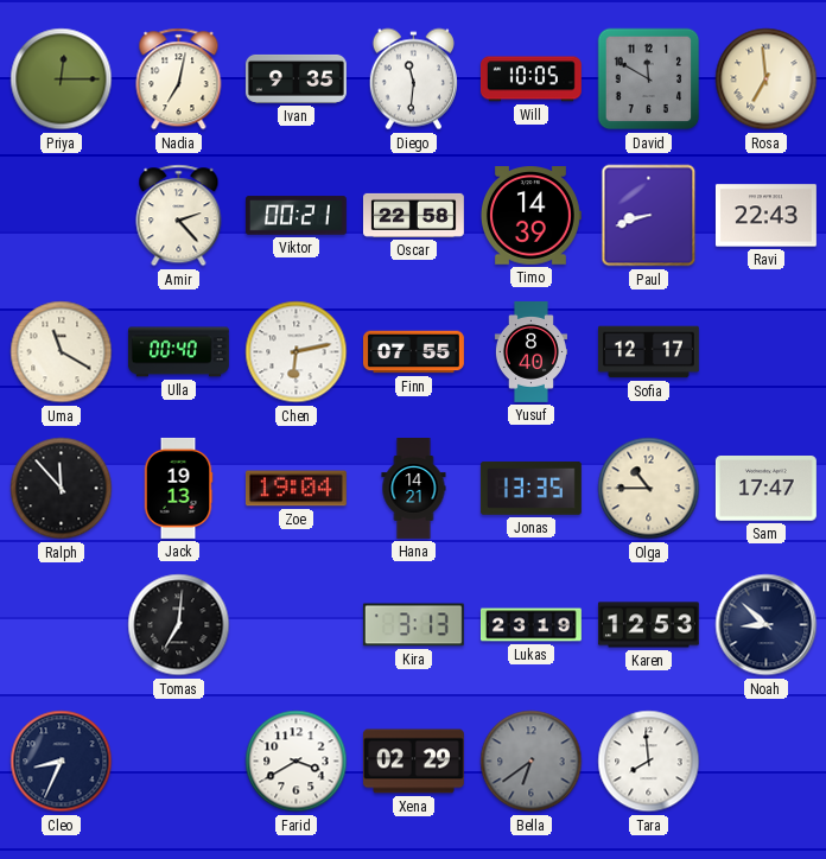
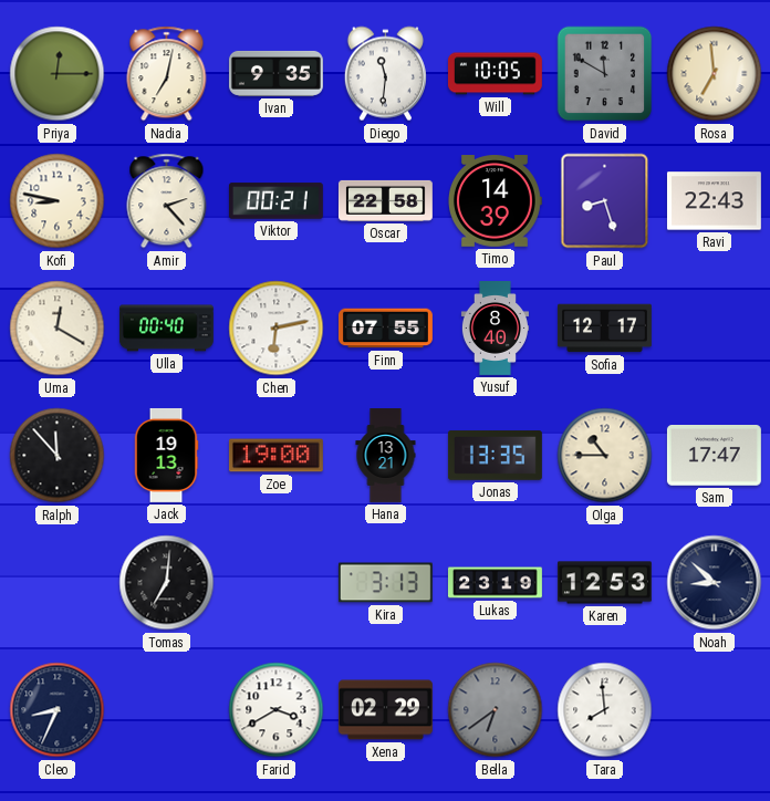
Kofi: none -> 8:47
Paul: 8:42 -> 8:27
Uma: 11:20 -> 12:20
Zoe: 19:04 -> 19:00
Hana: 14:21 -> 13:21
